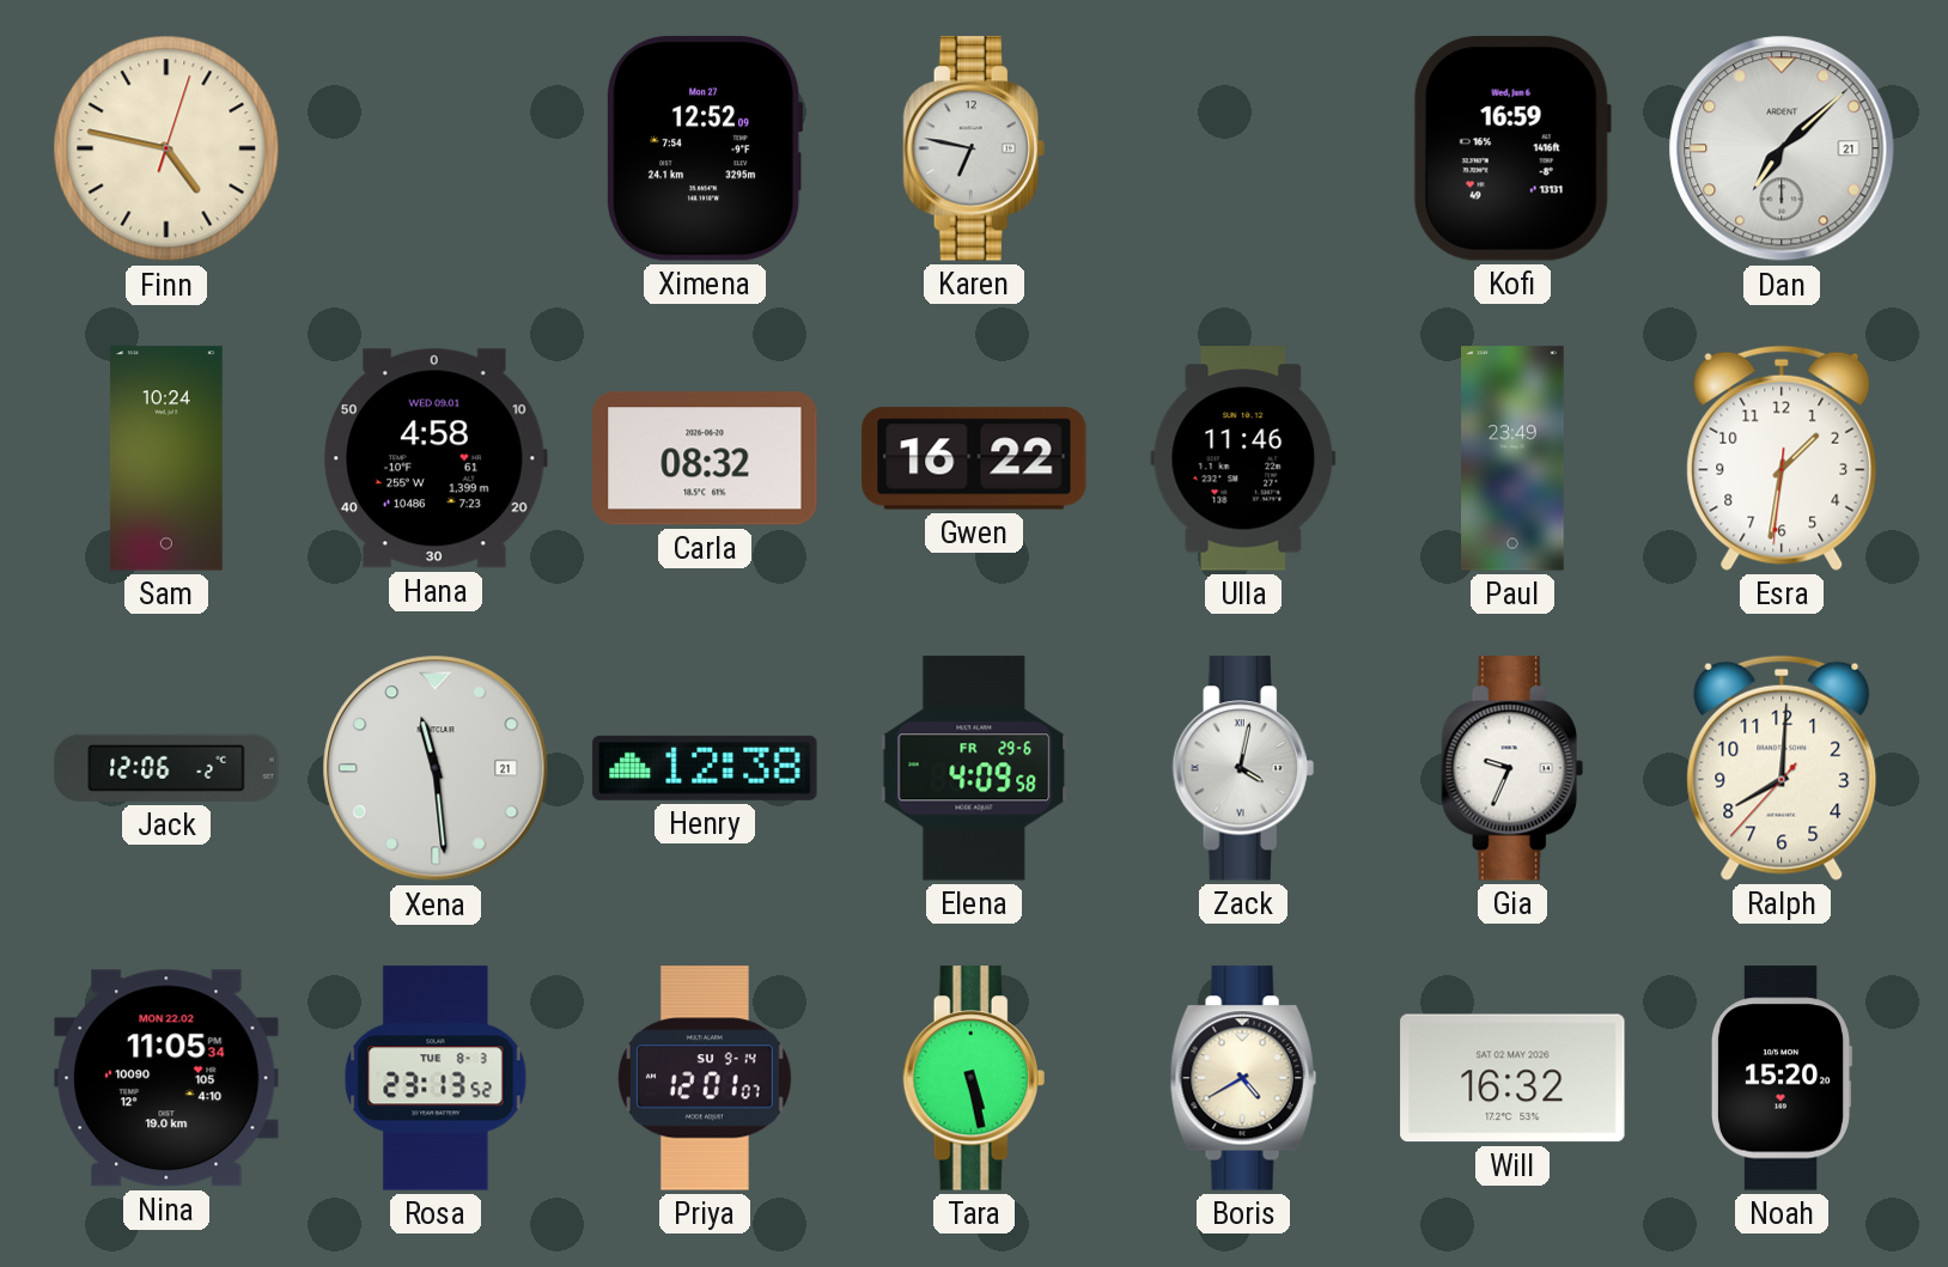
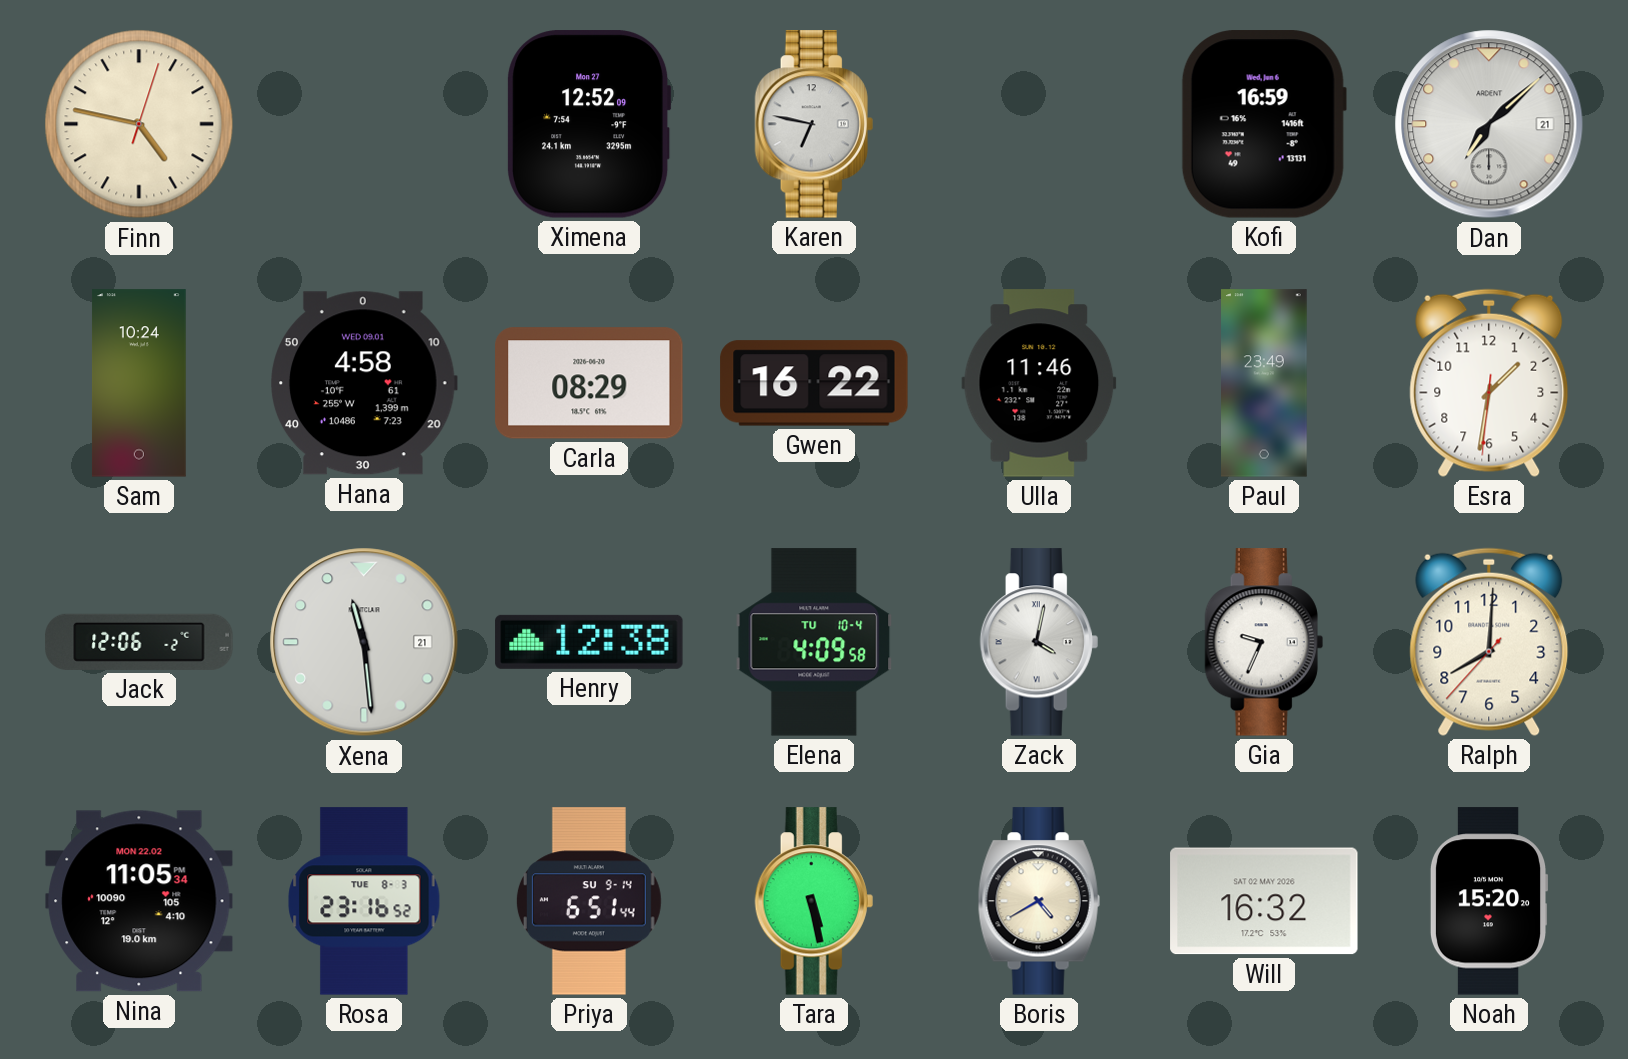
Carla: 08:32 -> 08:29
Elena date: FR 29-6 -> TU 10-4
Rosa: 23:13 -> 23:16
Priya: 12:01 -> 6:51
